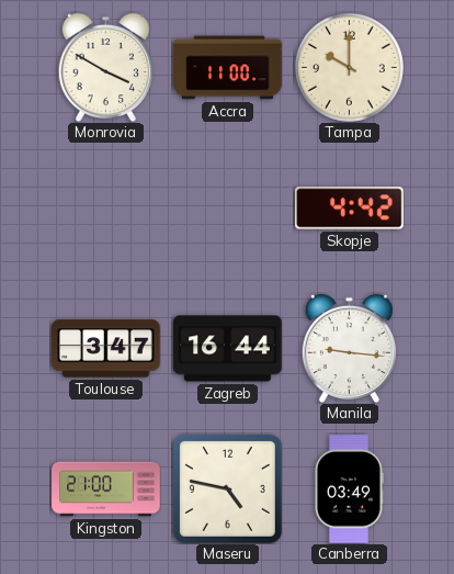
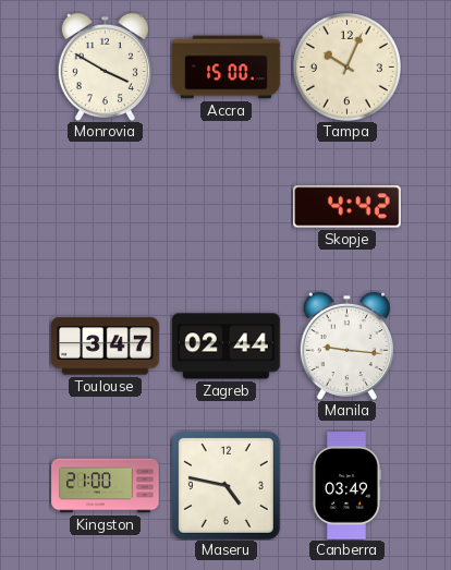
Accra: 11:00 -> 15:00
Tampa: 10:00 -> 10:04
Zagreb: 16:44 -> 02:44
